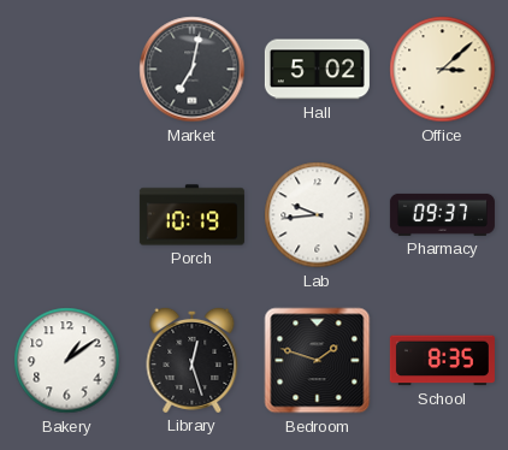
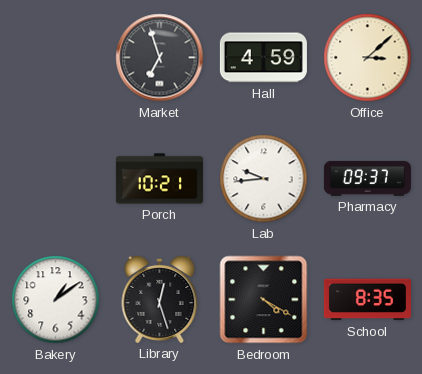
Market: 7:02 -> 6:57
Hall: 5:02 -> 4:59
Porch: 10:19 -> 10:21
Bedroom: 1:48 -> 4:20
